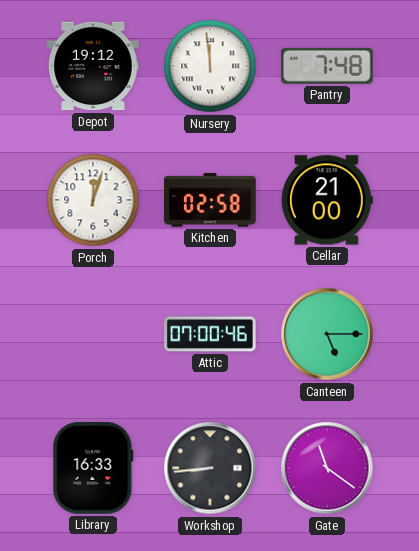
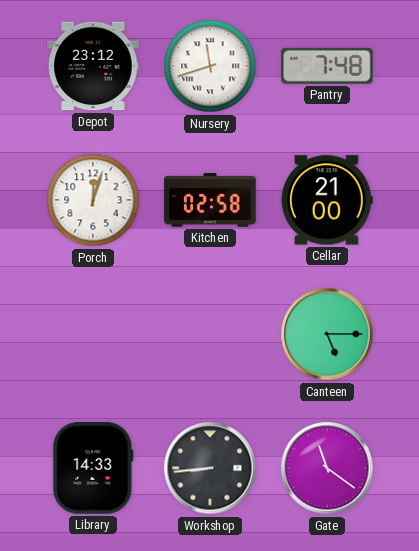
Depot: 19:12 -> 23:12
Nursery: 11:59 -> 11:42
Attic: 07:00 -> none
Library: 16:33 -> 14:33
